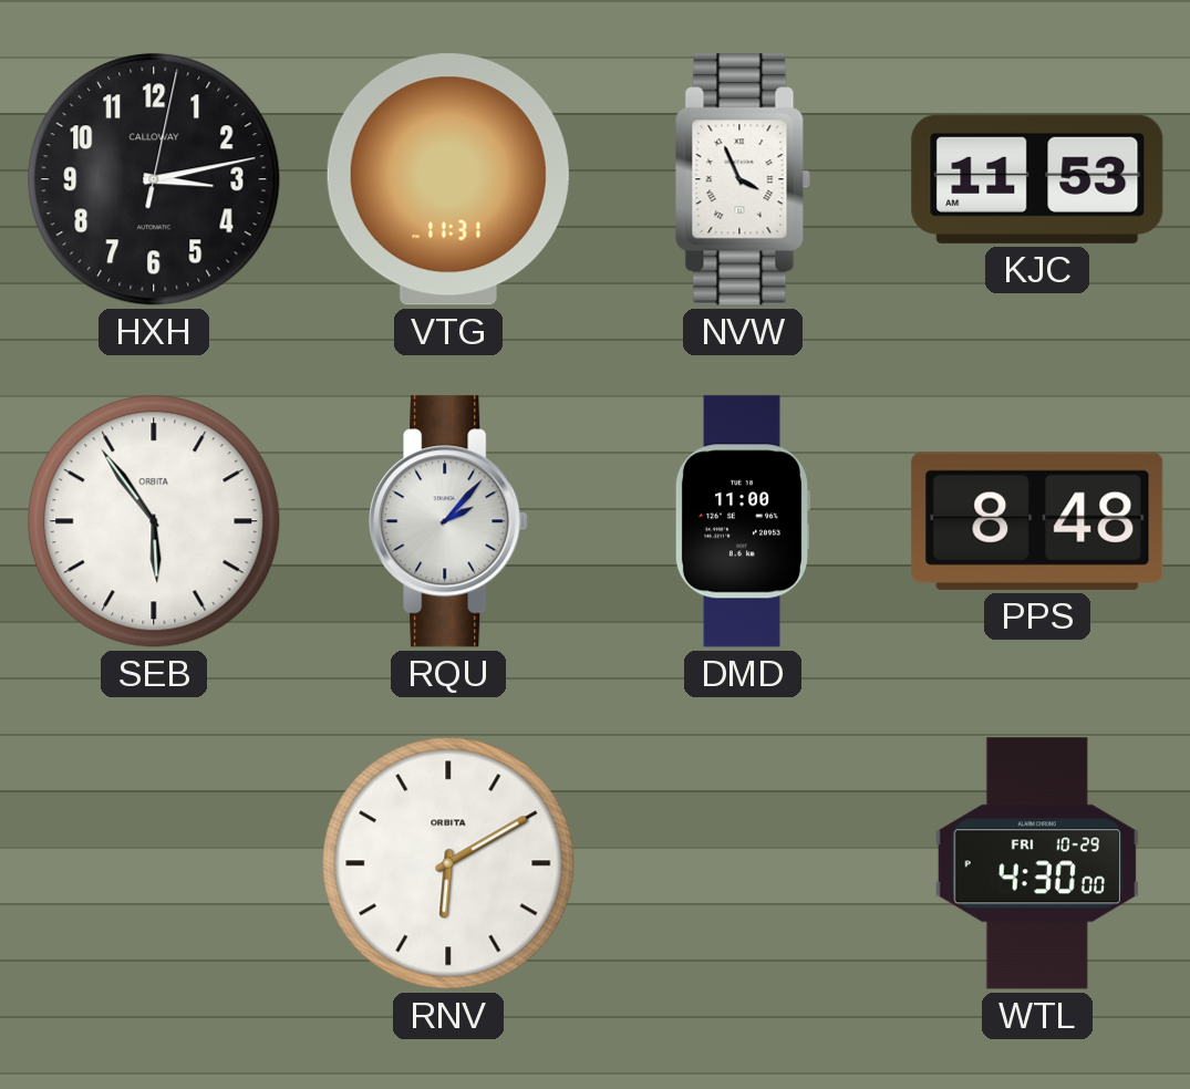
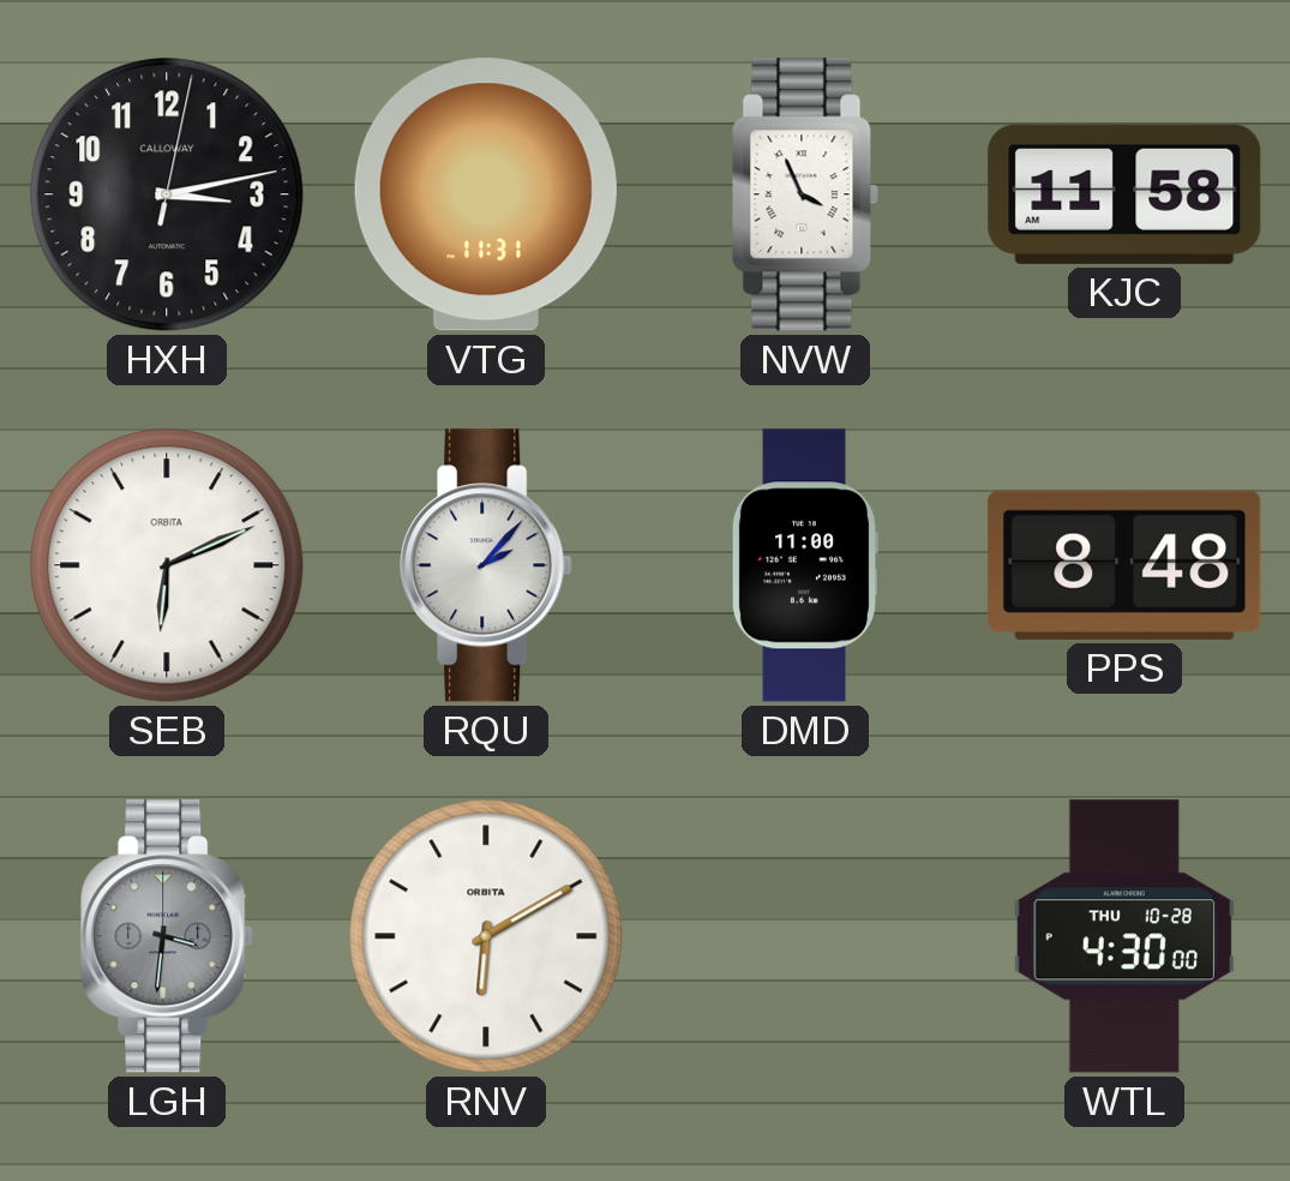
KJC: 11:53 -> 11:58
SEB: 5:54 -> 6:11
LGH: none -> 3:31
WTL date: FRI 10-29 -> THU 10-28
